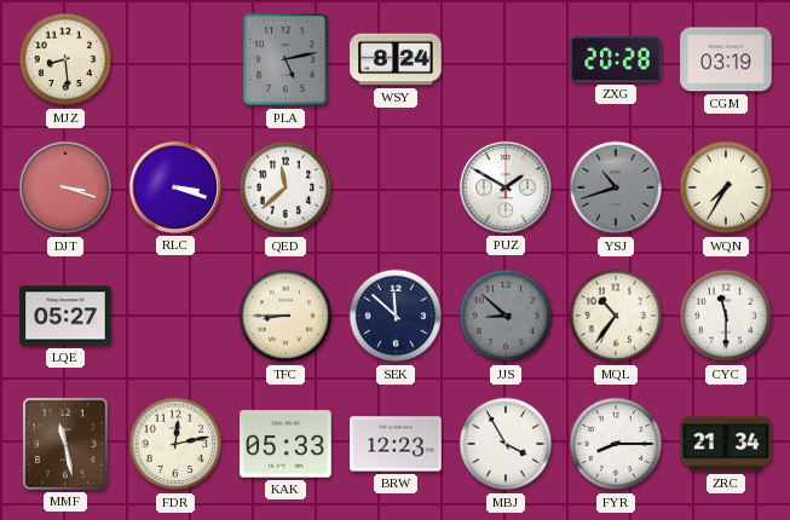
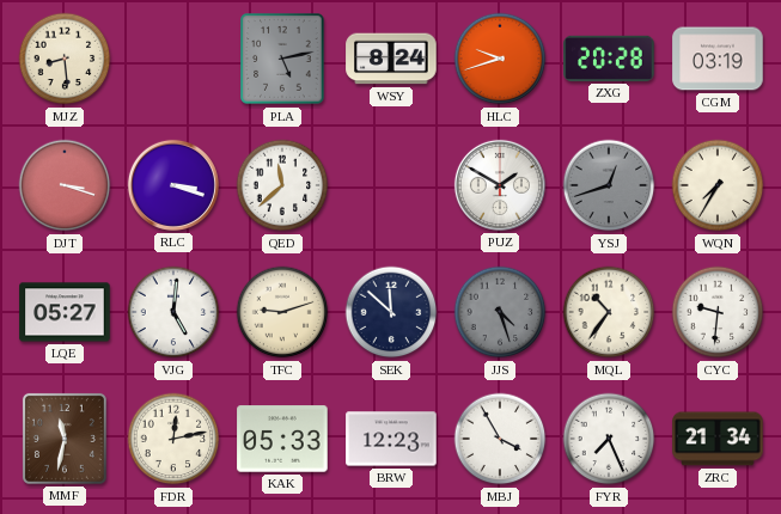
HLC: none -> 9:42
YSJ: 10:42 -> 12:42
VJG: none -> 5:01
TFC: 8:45 -> 9:12
JJS: 8:52 -> 4:27
CYC: 11:30 -> 9:31
MMF: 11:28 -> 11:32
FYR: 8:15 -> 7:26
